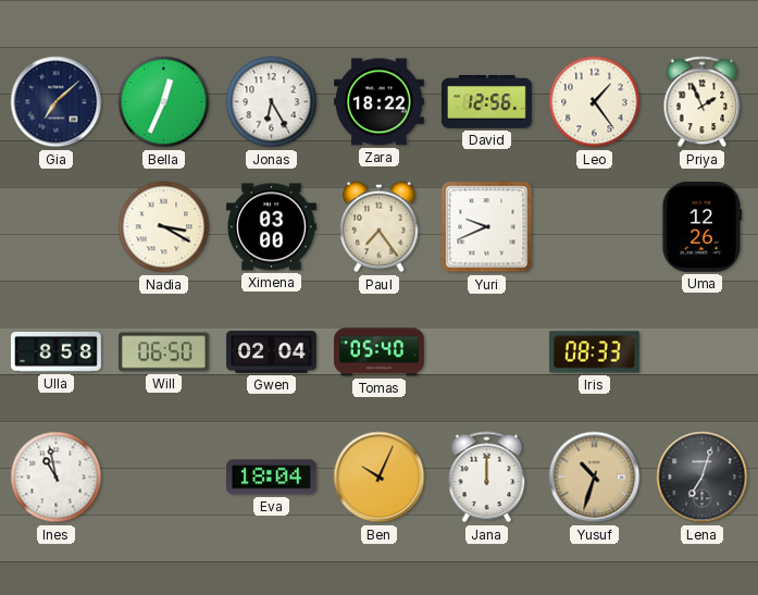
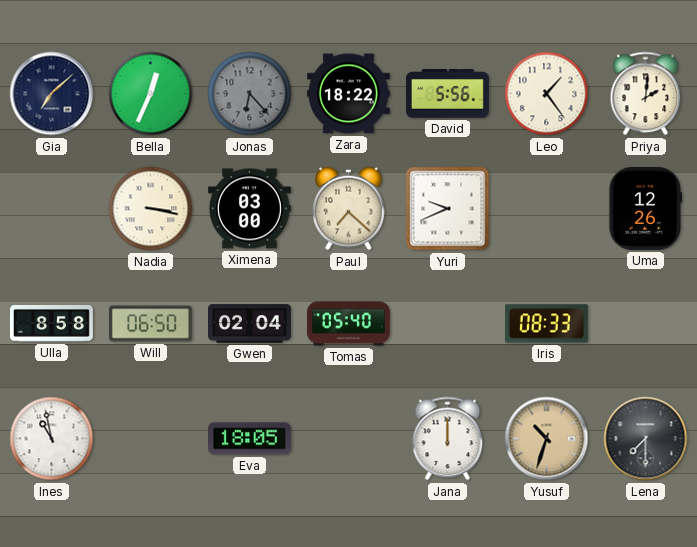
Jonas: 6:25 -> 6:23
Jonas dial: white -> grey
David: 12:56 -> 5:56
Priya: 1:56 -> 2:01
Nadia: 3:20 -> 3:17
Paul: 7:24 -> 7:22
Eva: 18:04 -> 18:05
Ben: 10:04 -> none
Lena: 7:03 -> 7:30
